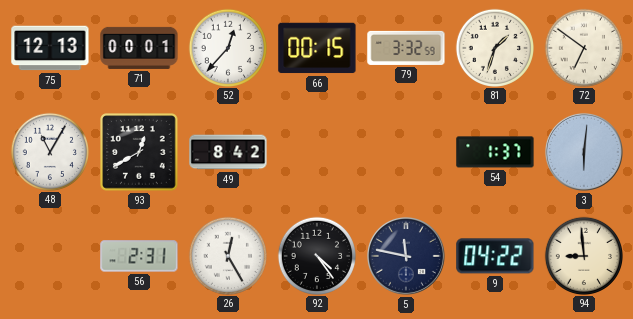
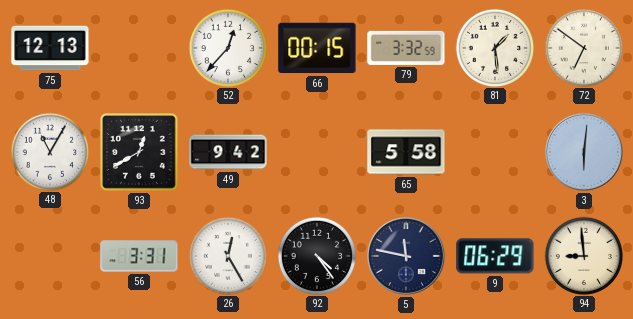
71: 00:01 -> none
81: 1:33 -> 1:29
49: 8:42 -> 9:42
65: none -> 5:58
54: 1:37 -> none
56: 2:31 -> 3:31
9: 04:22 -> 06:29
